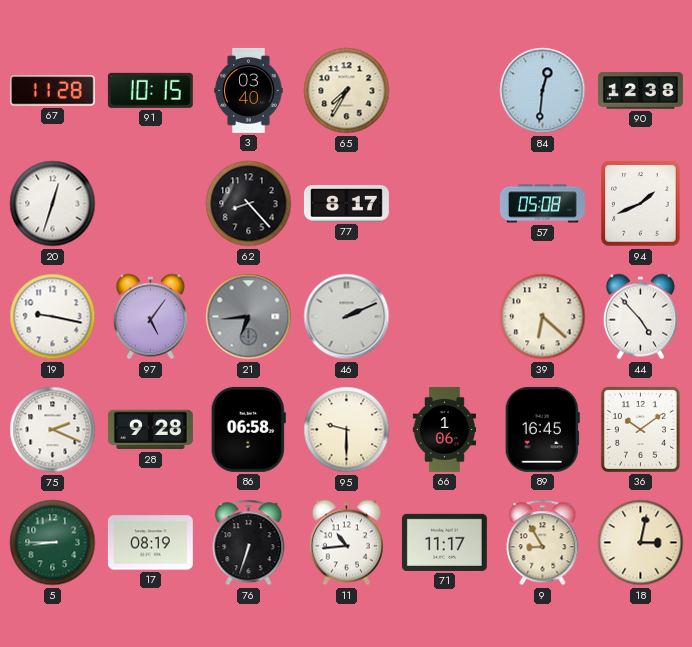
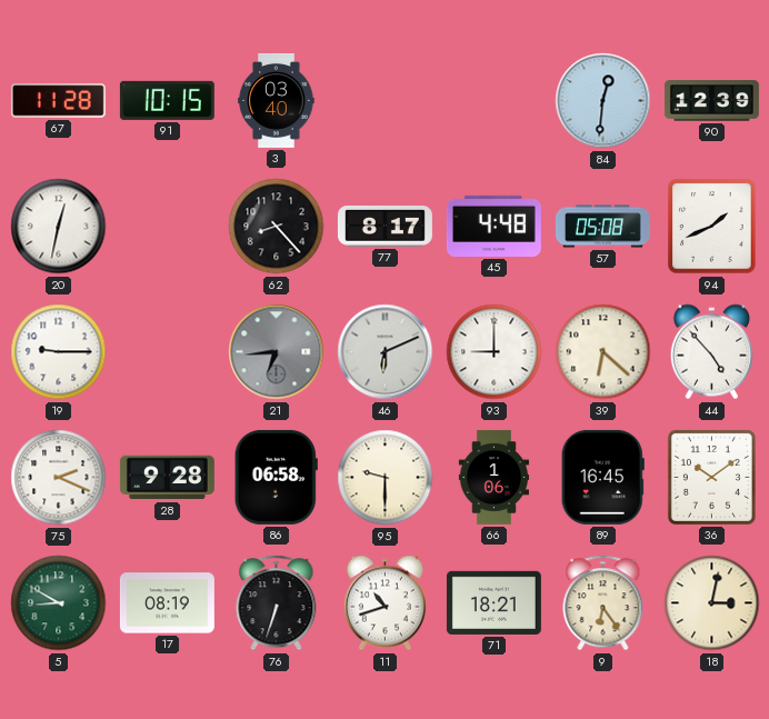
65: 7:35 -> none
90: 12:38 -> 12:39
20: 12:33 -> 12:32
45: none -> 4:48
19: 9:17 -> 9:15
97: 5:06 -> none
46: 2:11 -> 6:11
93: none -> 9:00
5: 8:45 -> 8:50
11: 10:44 -> 10:42
71: 11:17 -> 18:21
9: 8:55 -> 6:24
